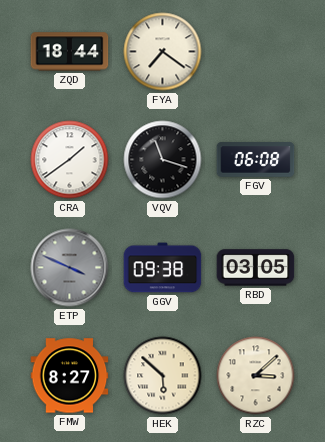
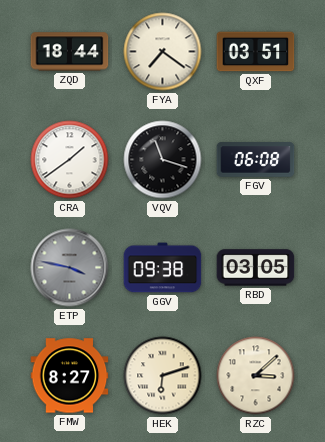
QXF: none -> 03:51
ETP: 3:49 -> 3:47
HEK: 5:52 -> 6:12
